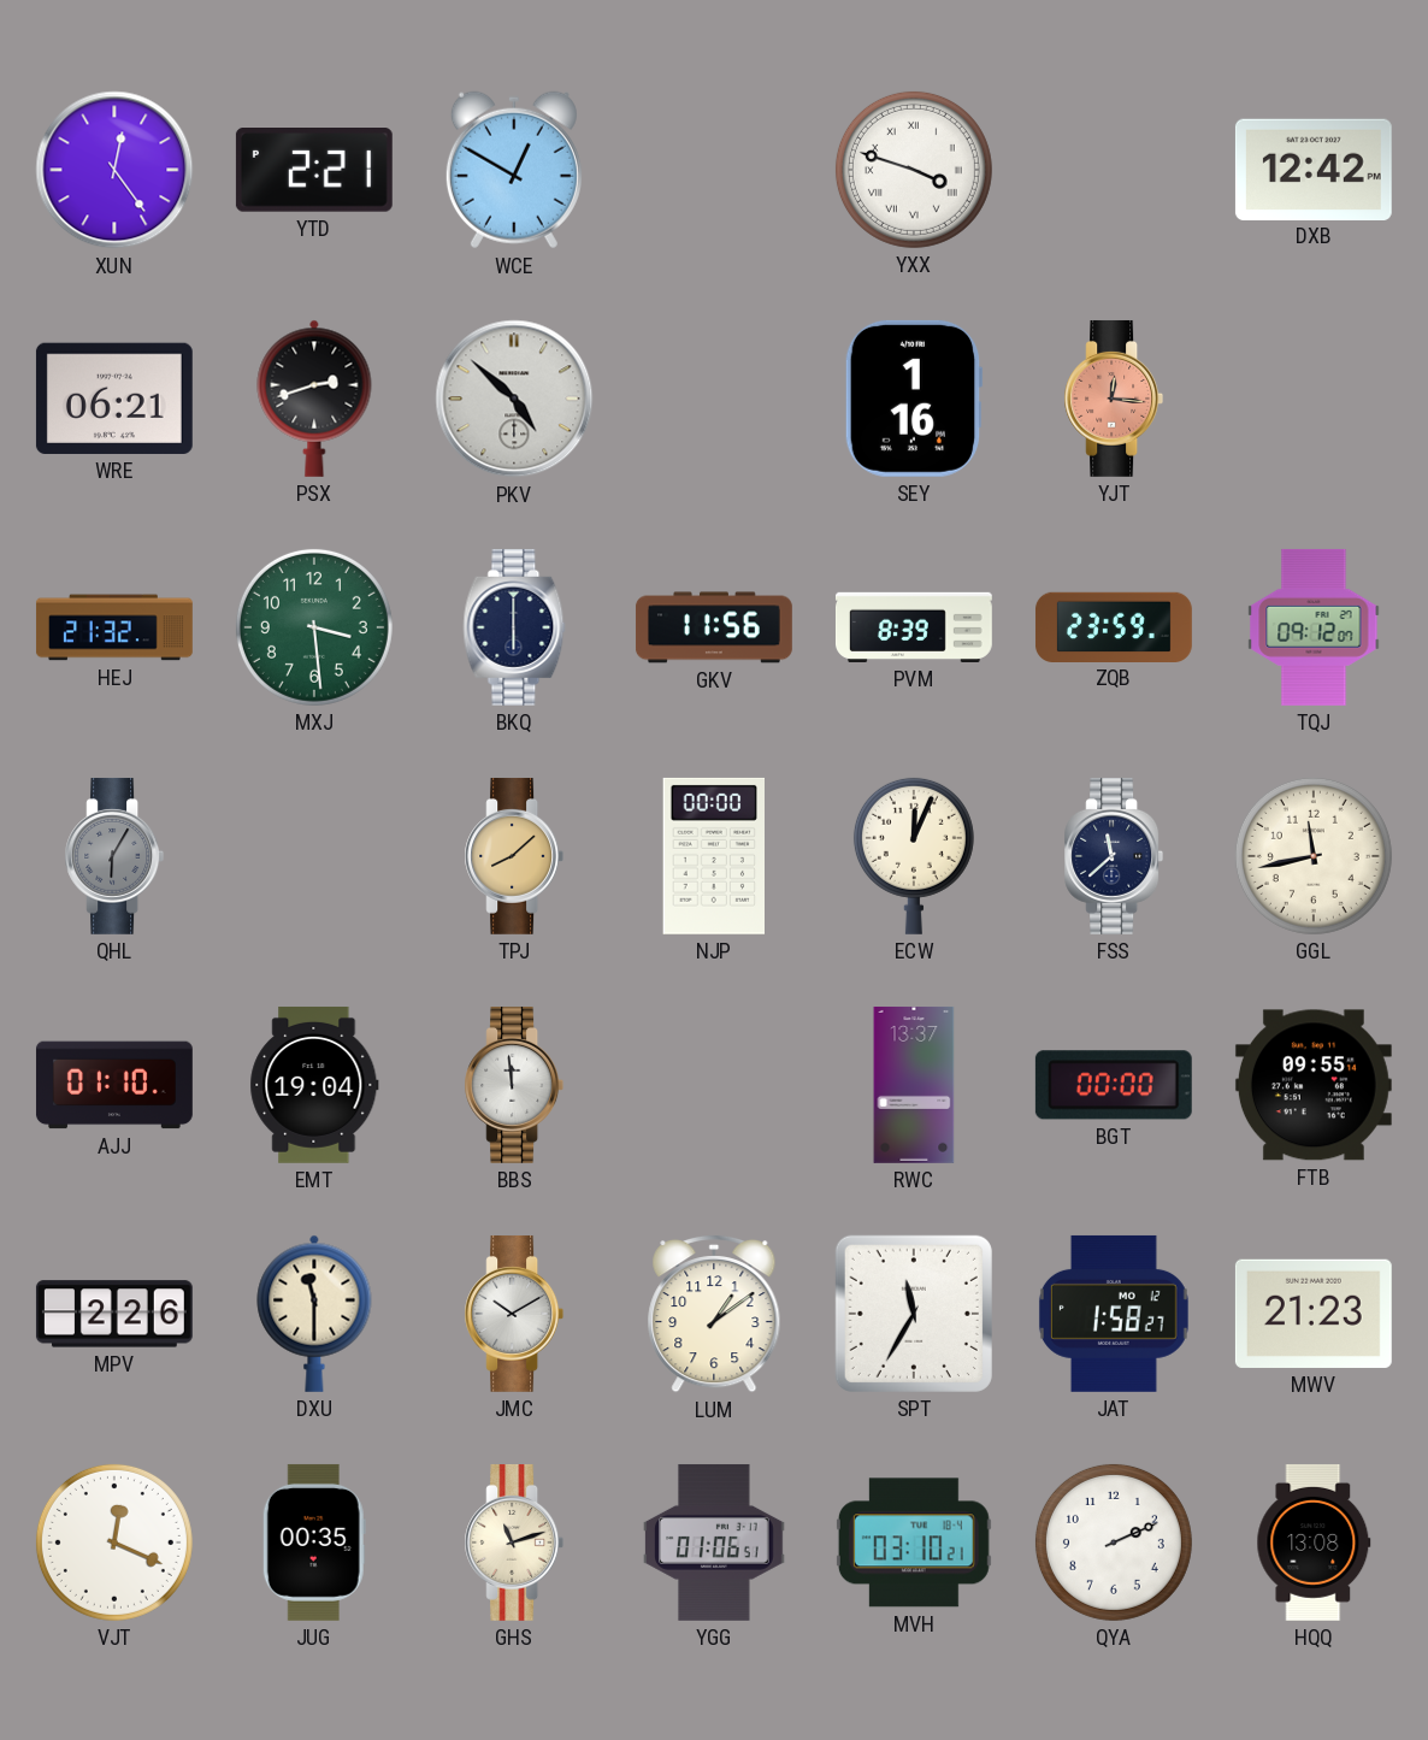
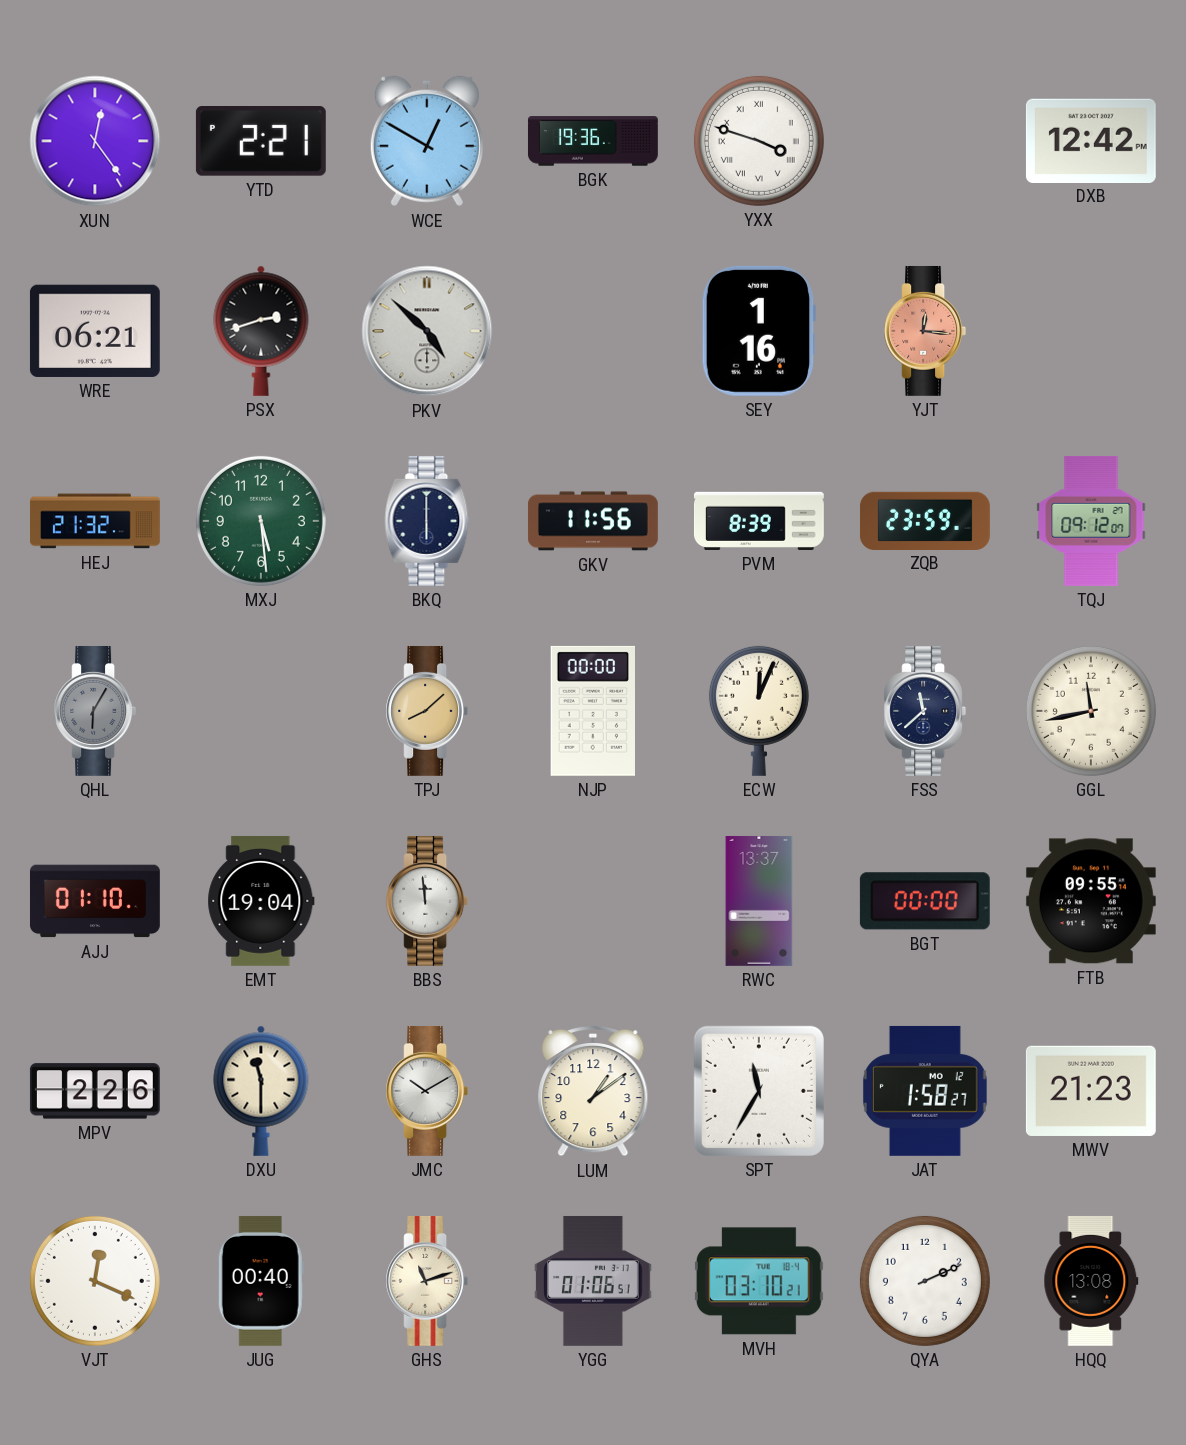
BGK: none -> 19:36
MXJ: 3:29 -> 5:29
JUG: 00:35 -> 00:40
